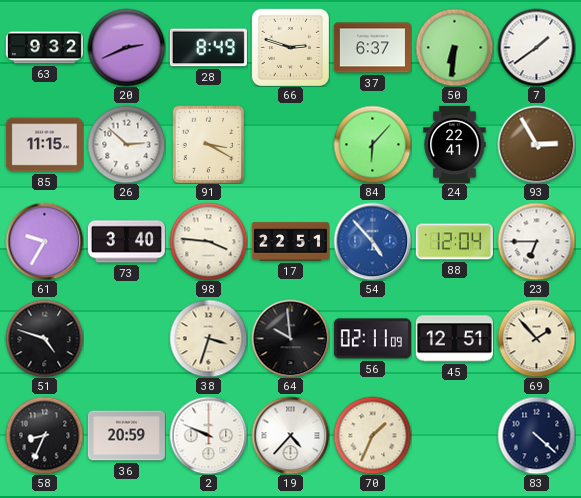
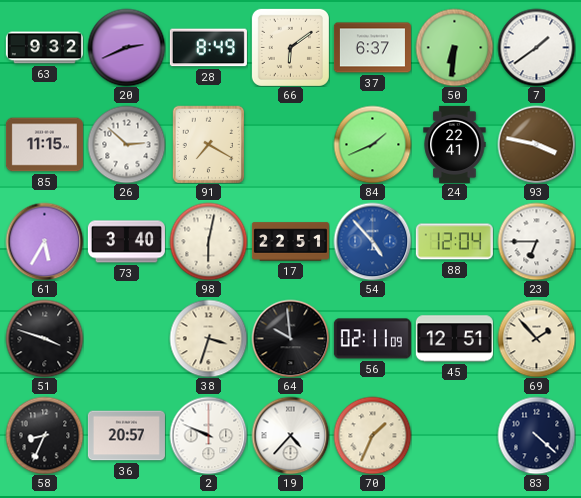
66: 2:48 -> 6:09
91: 3:20 -> 7:20
84: 6:07 -> 1:41
93: 2:55 -> 3:47
61: 9:35 -> 5:35
98: 3:46 -> 6:02
51: 4:48 -> 3:48
36: 20:59 -> 20:57
